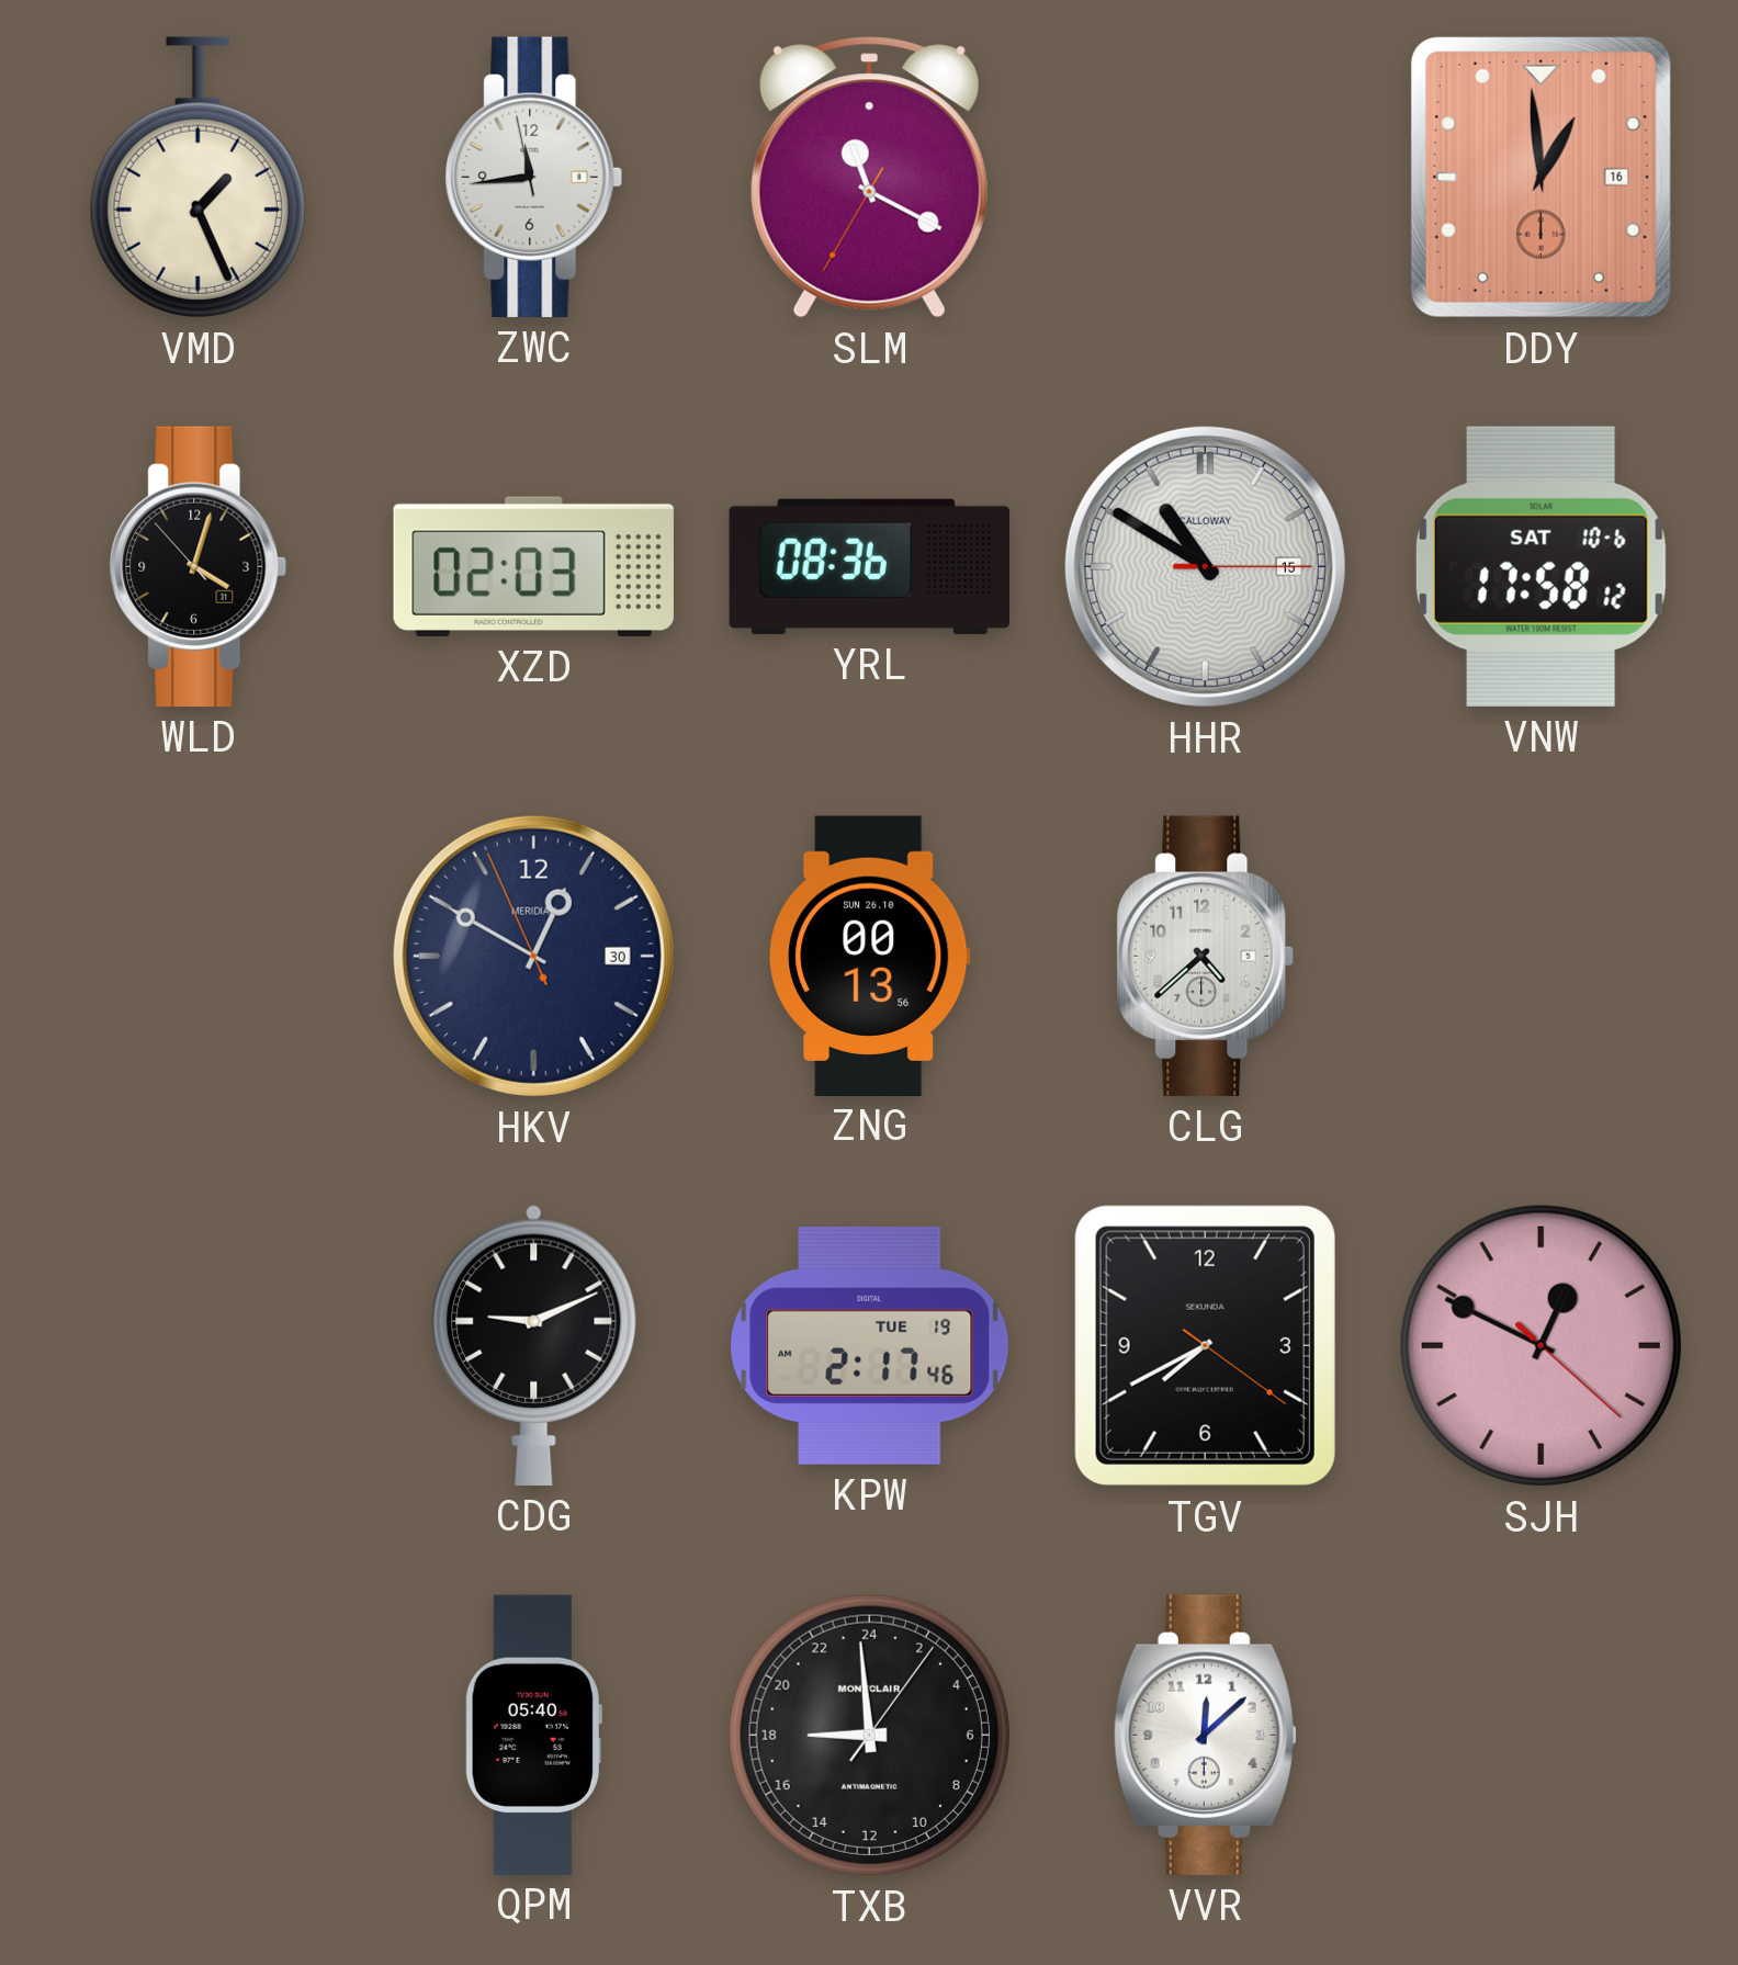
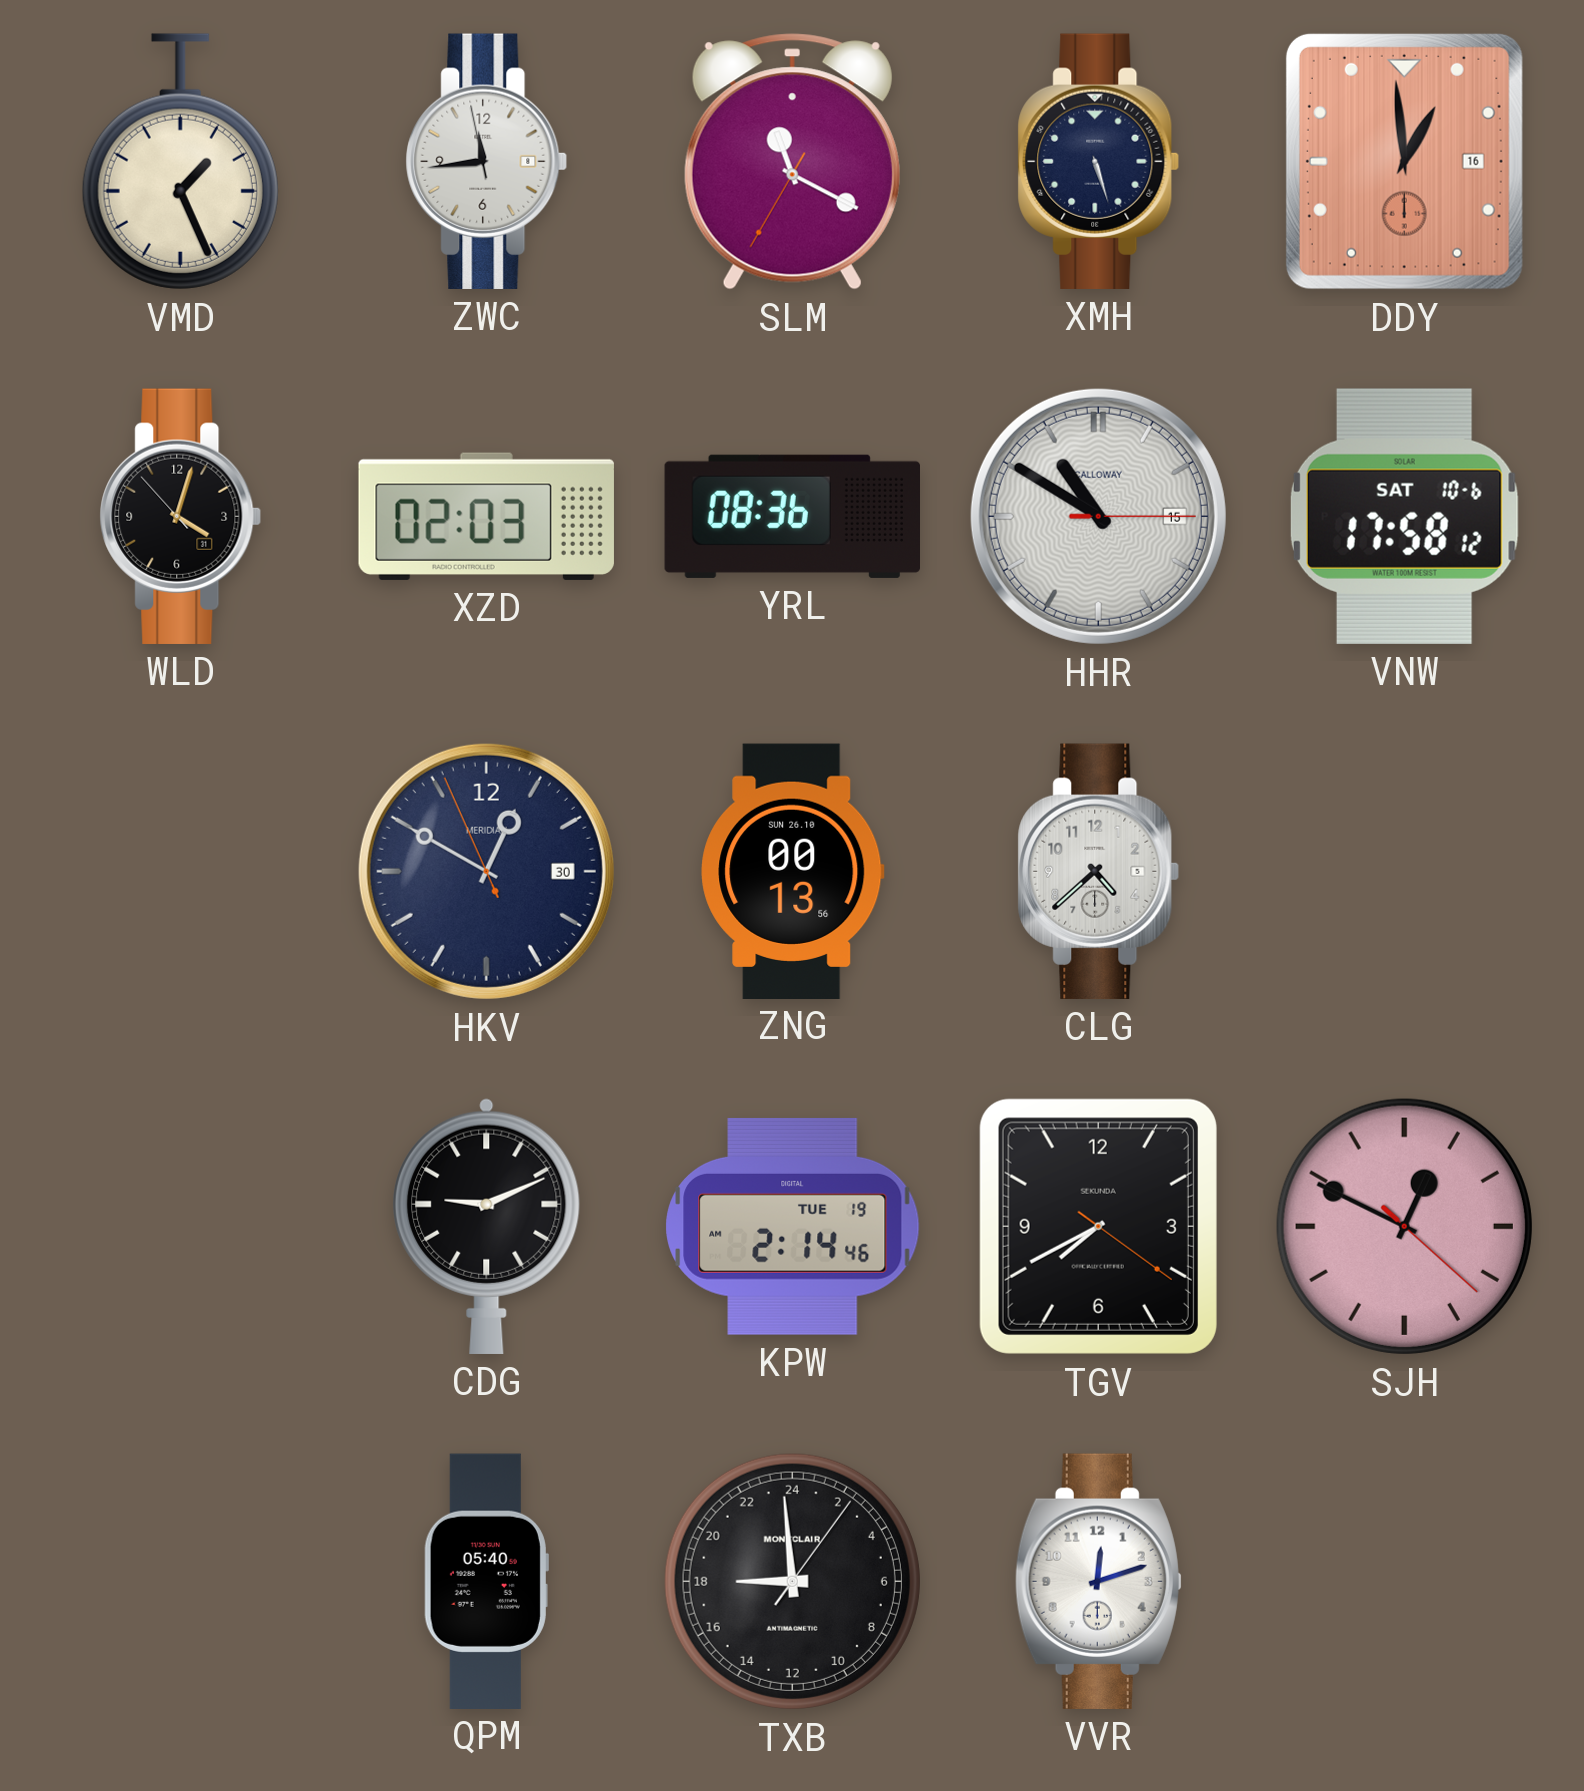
XMH: none -> 5:27
KPW: 2:17 -> 2:14
VVR: 12:08 -> 12:12
